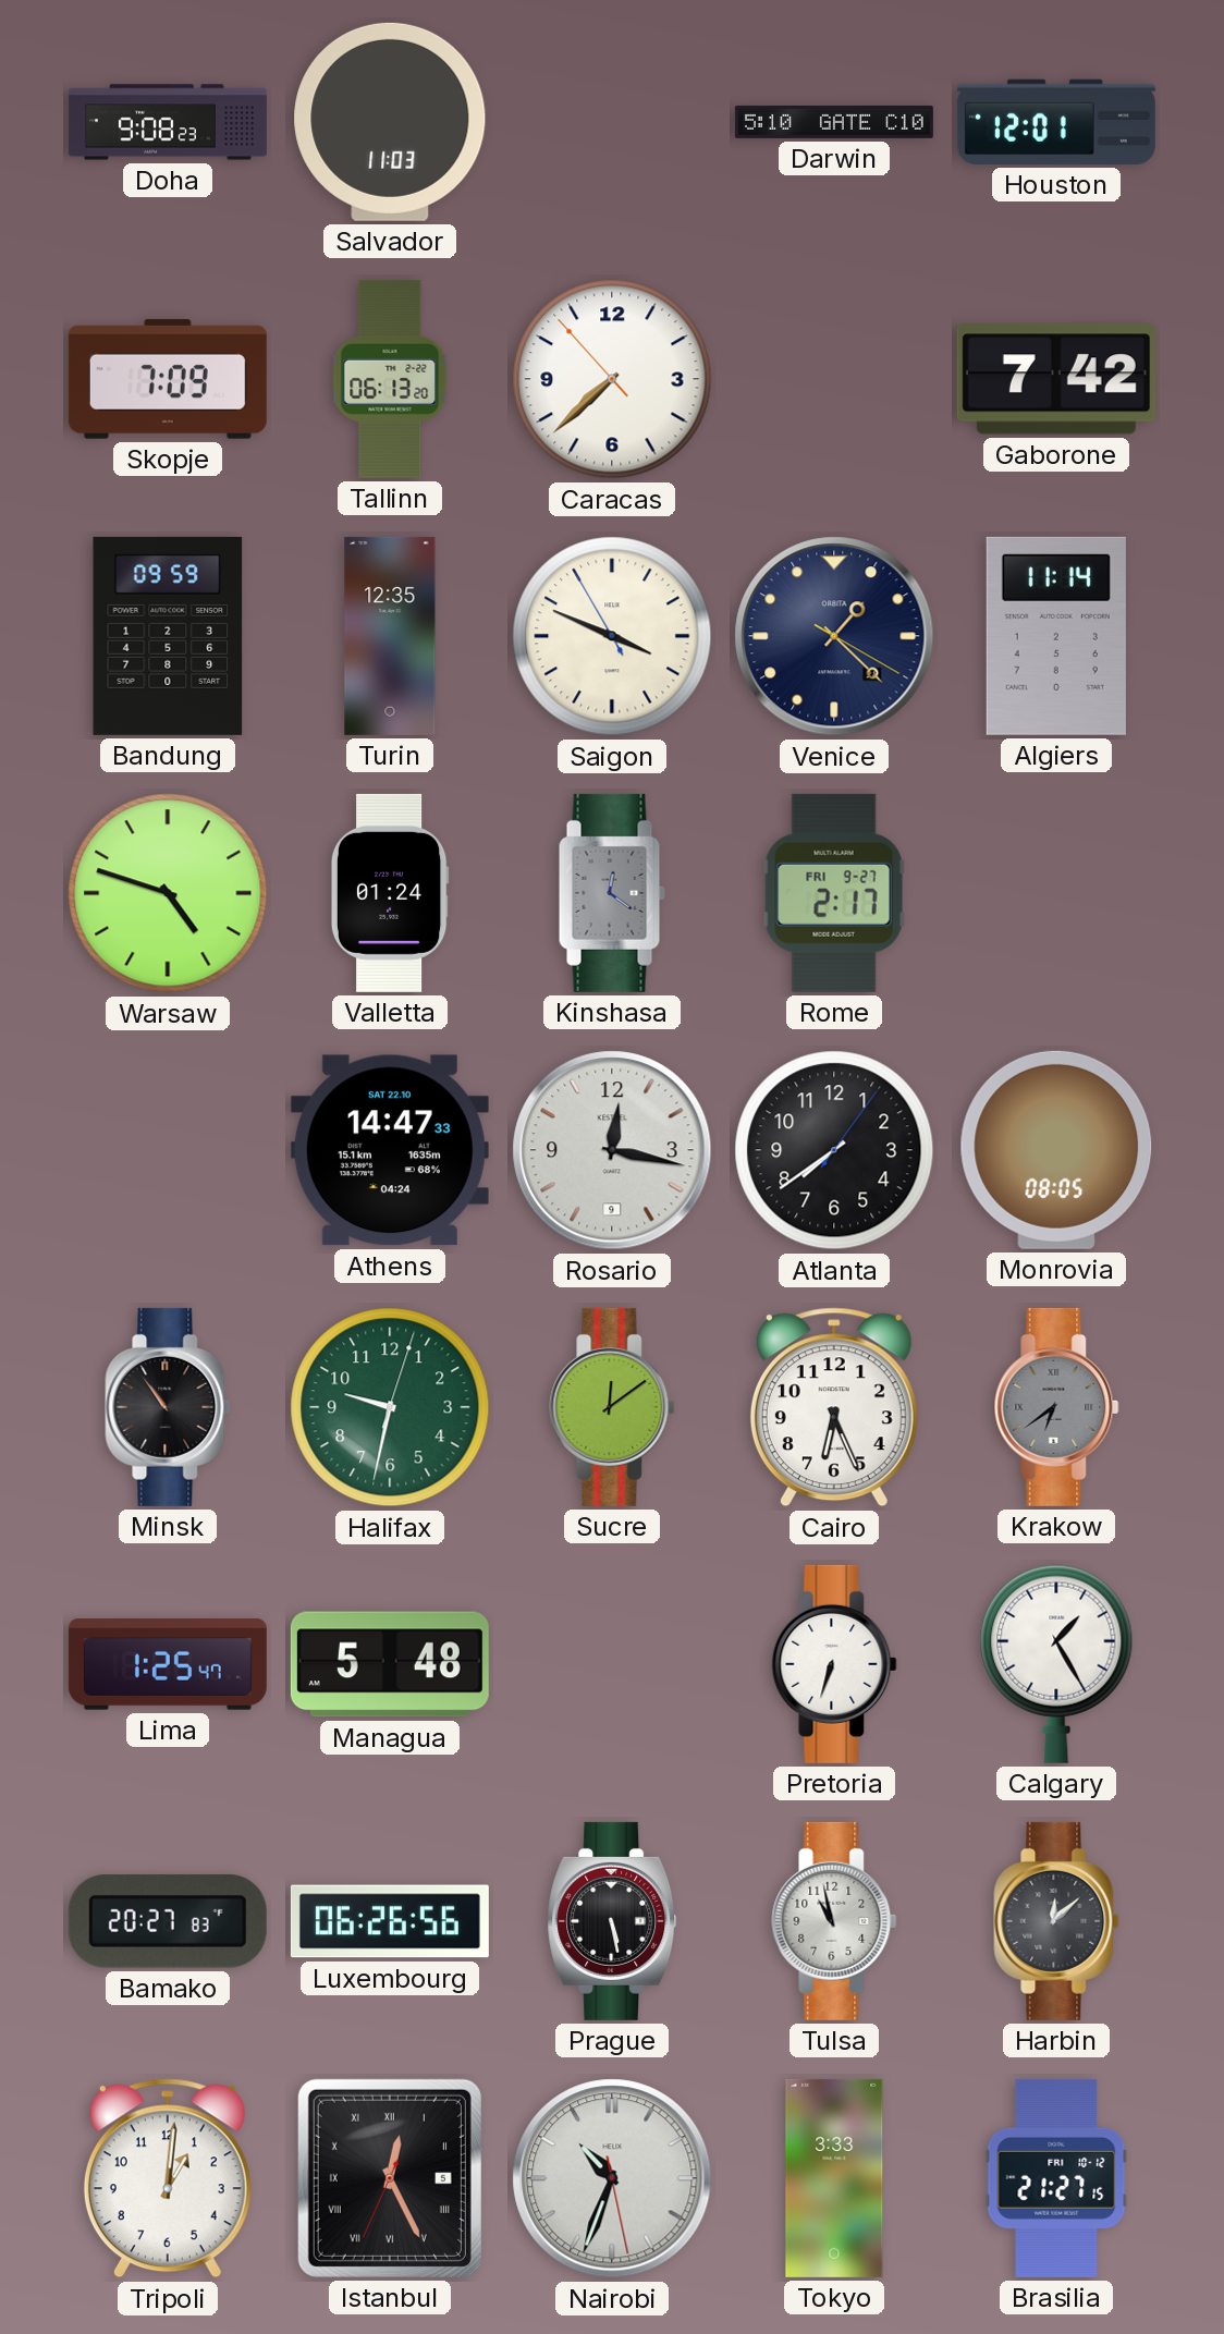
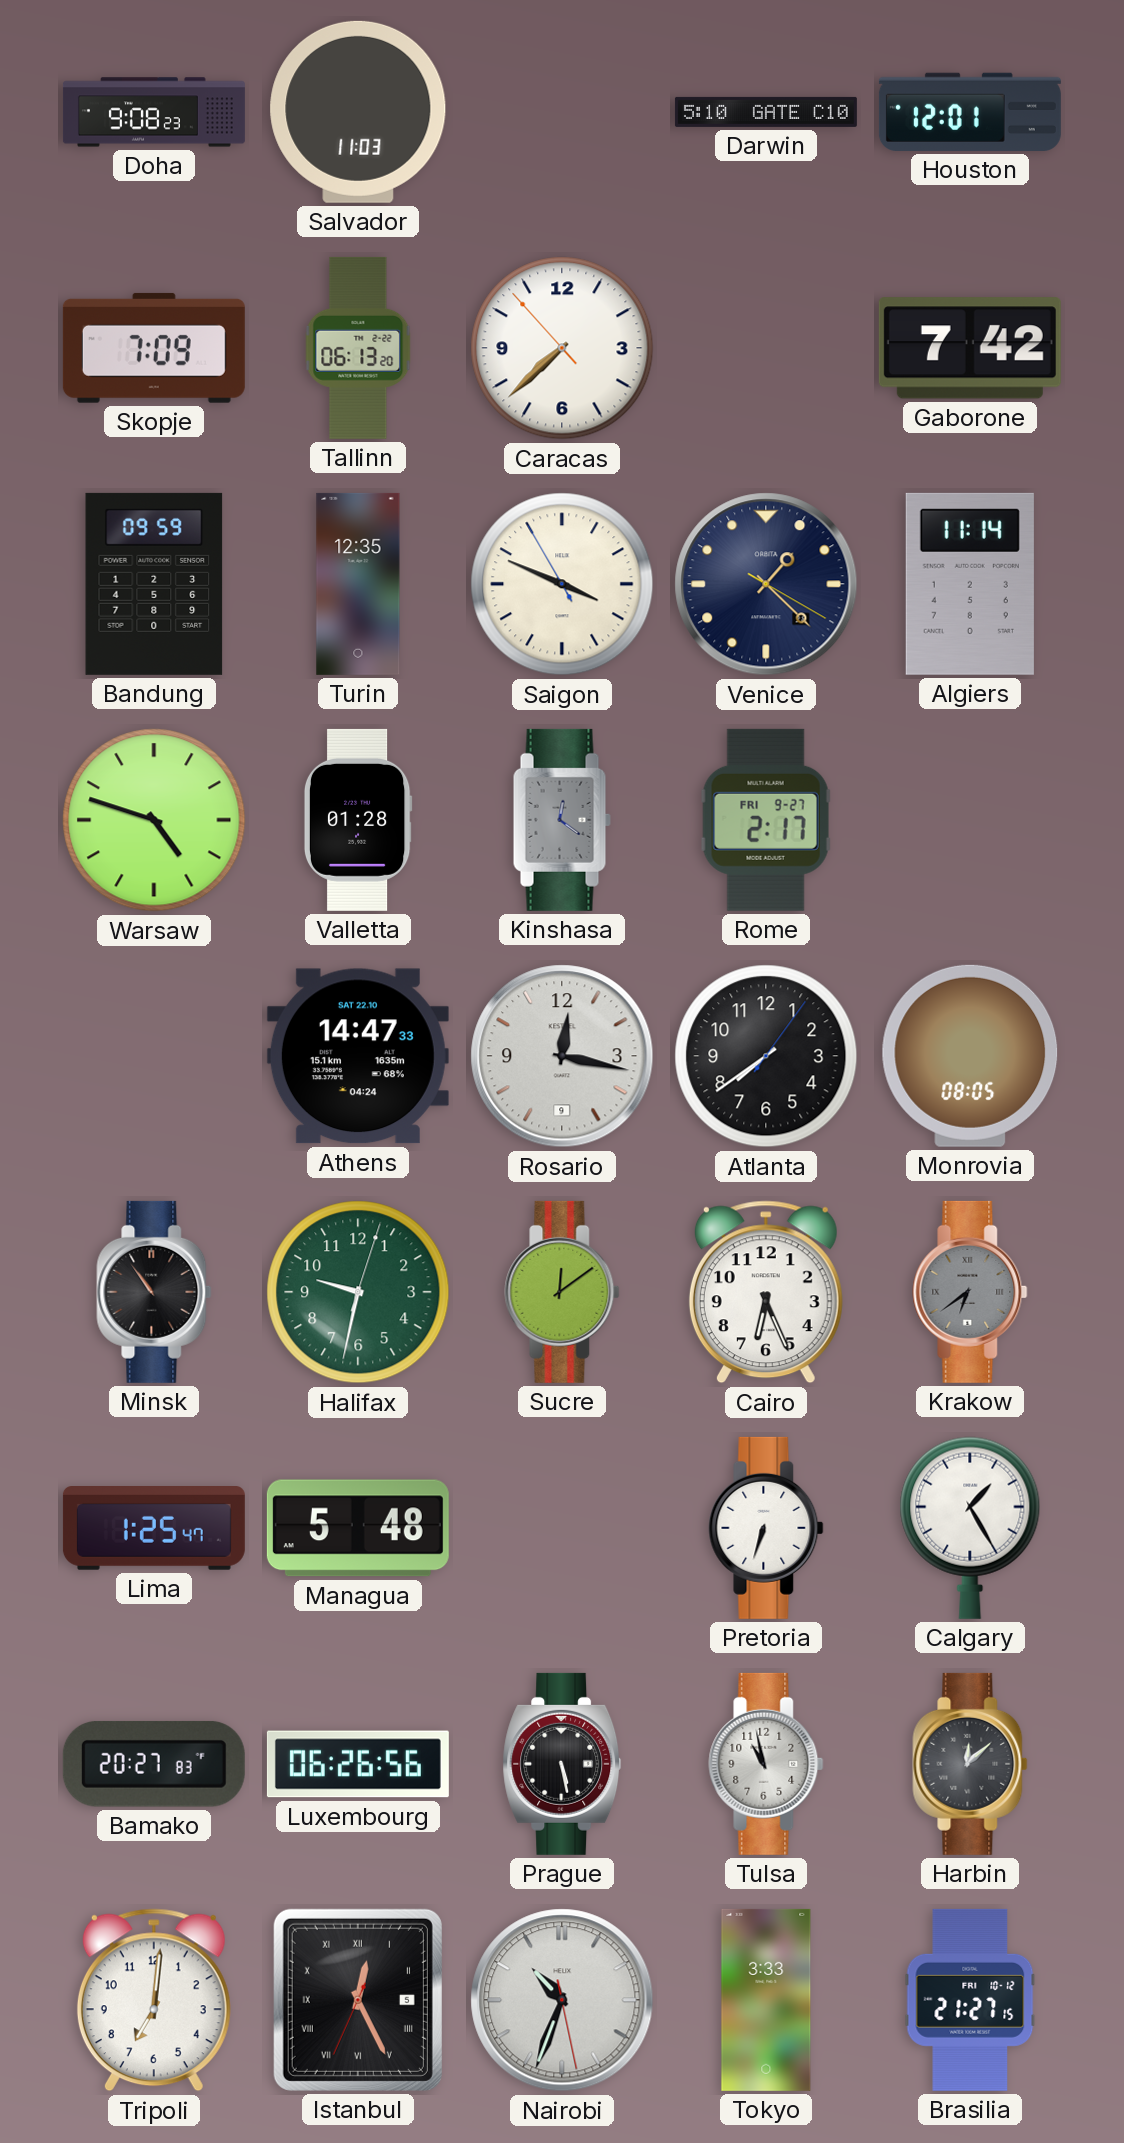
Valletta: 01:24 -> 01:28
Tripoli: 1:01 -> 7:01
